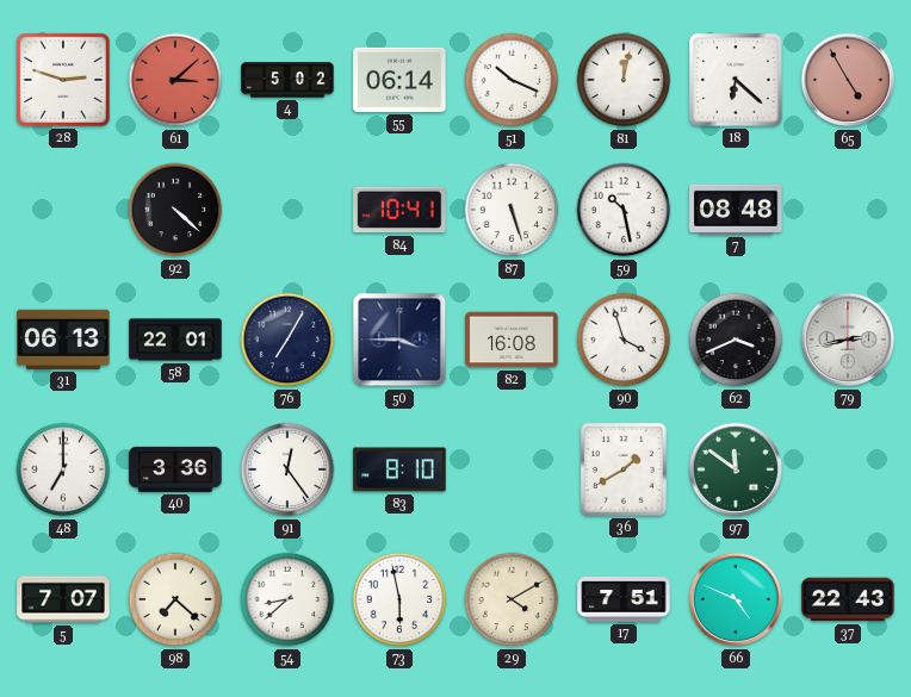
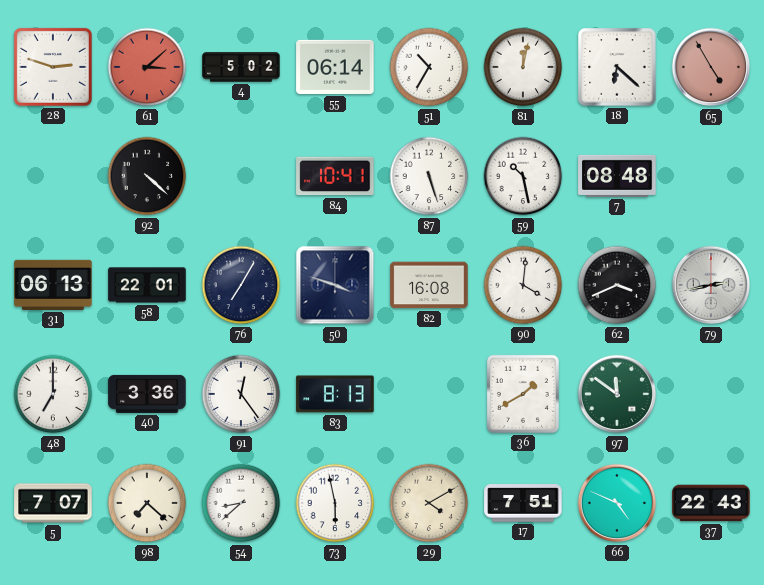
51: 10:19 -> 10:35
50: 3:45 -> 3:48
90: 3:57 -> 4:01
83: 8:10 -> 8:13
